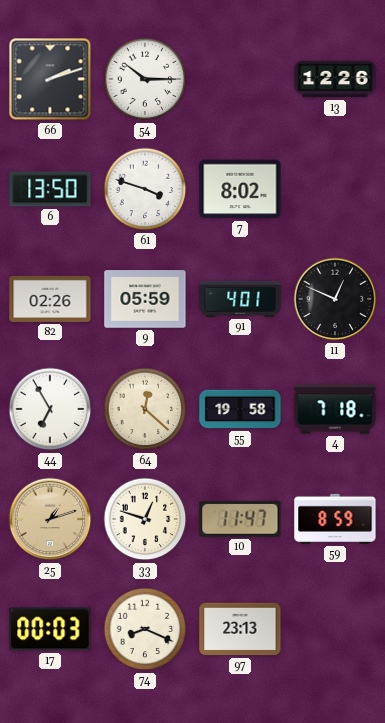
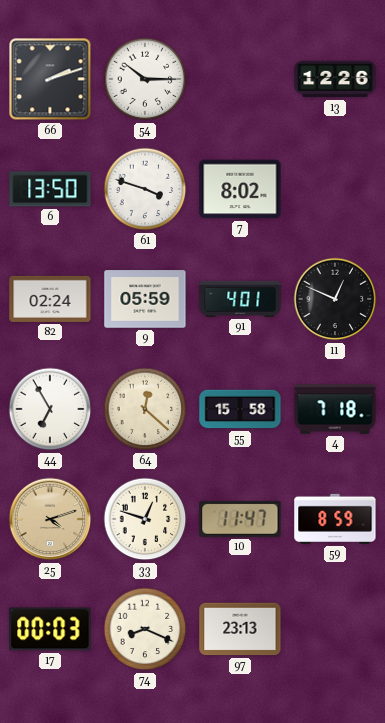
82: 02:26 -> 02:24
55: 19:58 -> 15:58
25: 1:12 -> 4:12
